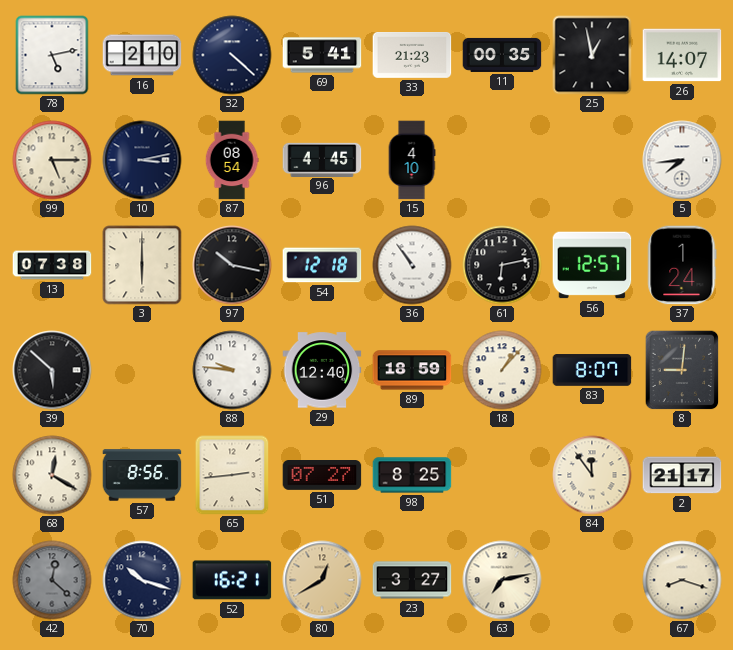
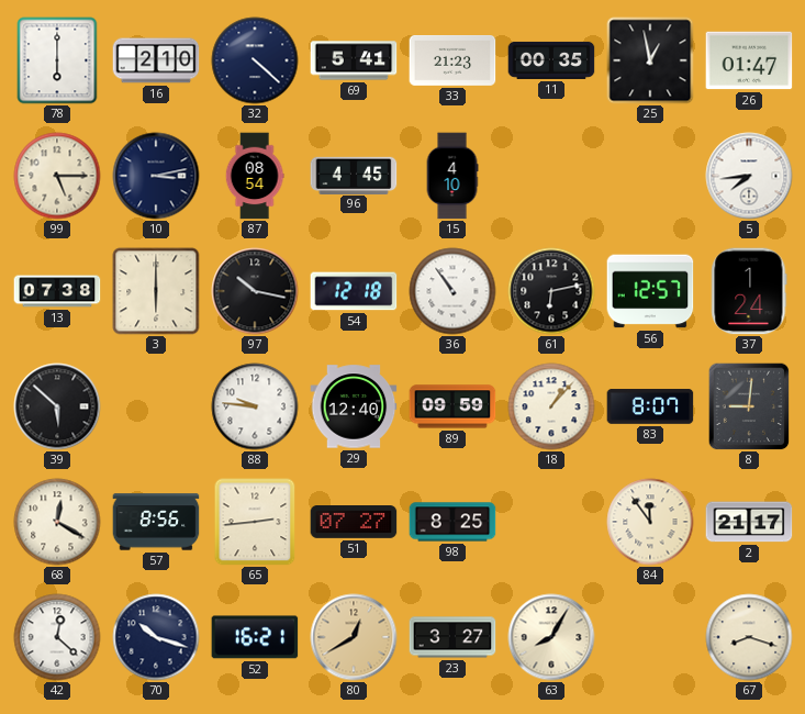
78: 5:13 -> 6:00
26: 14:07 -> 01:47
89: 18:59 -> 09:59
42 dial: grey -> white
63: 7:13 -> 8:05
